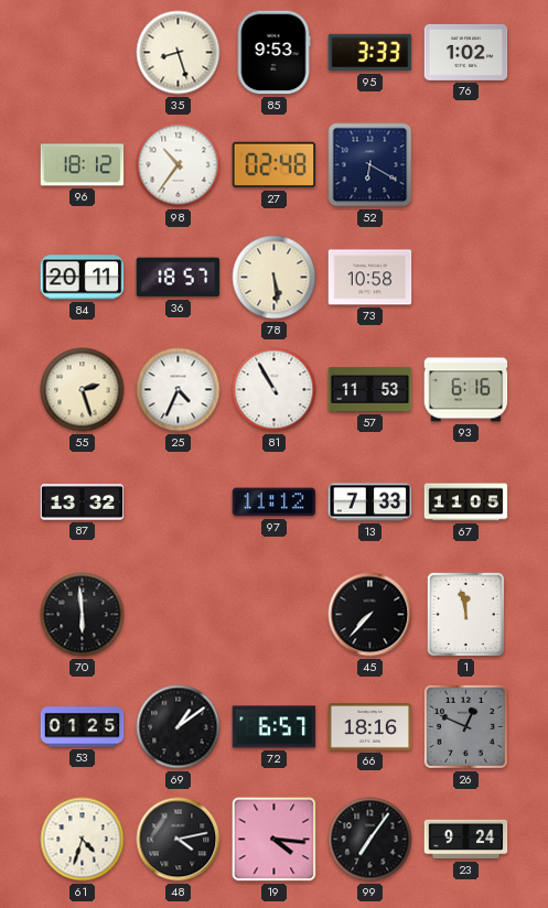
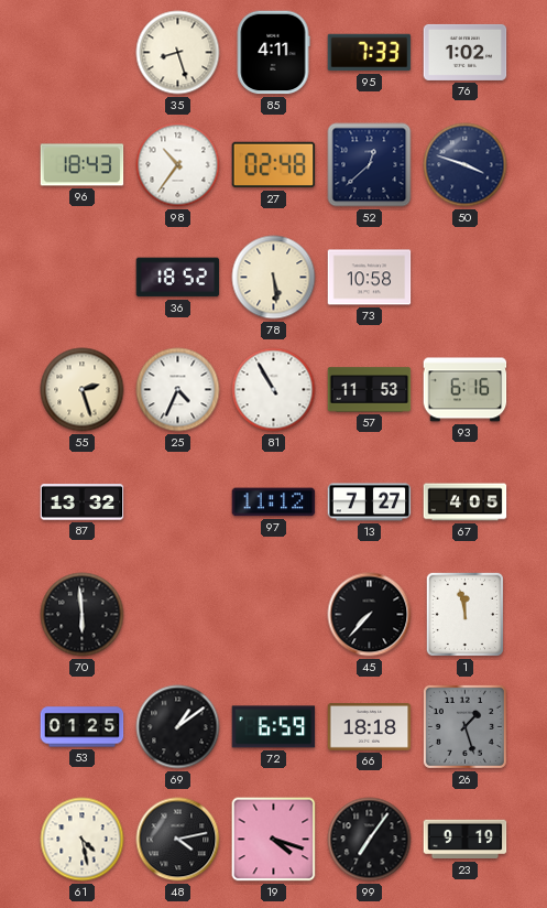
85: 9:53 -> 4:11
95: 3:33 -> 7:33
96: 18:12 -> 18:43
52: 6:20 -> 12:38
50: none -> 3:48
84: 20:11 -> none
36: 18:57 -> 18:52
13: 7:33 -> 7:27
67: 11:05 -> 4:05
72: 6:57 -> 6:59
66: 18:16 -> 18:18
26: 12:49 -> 1:27
61: 4:33 -> 4:28
19: 4:16 -> 4:18
23: 9:24 -> 9:19
